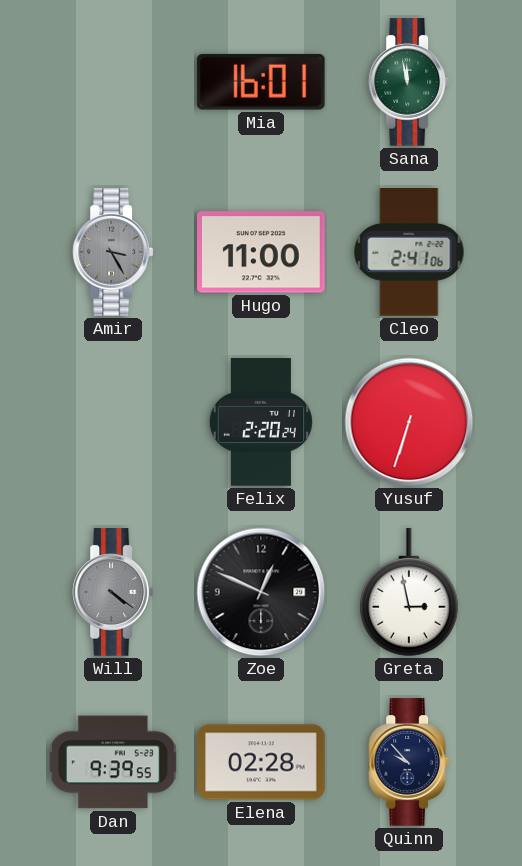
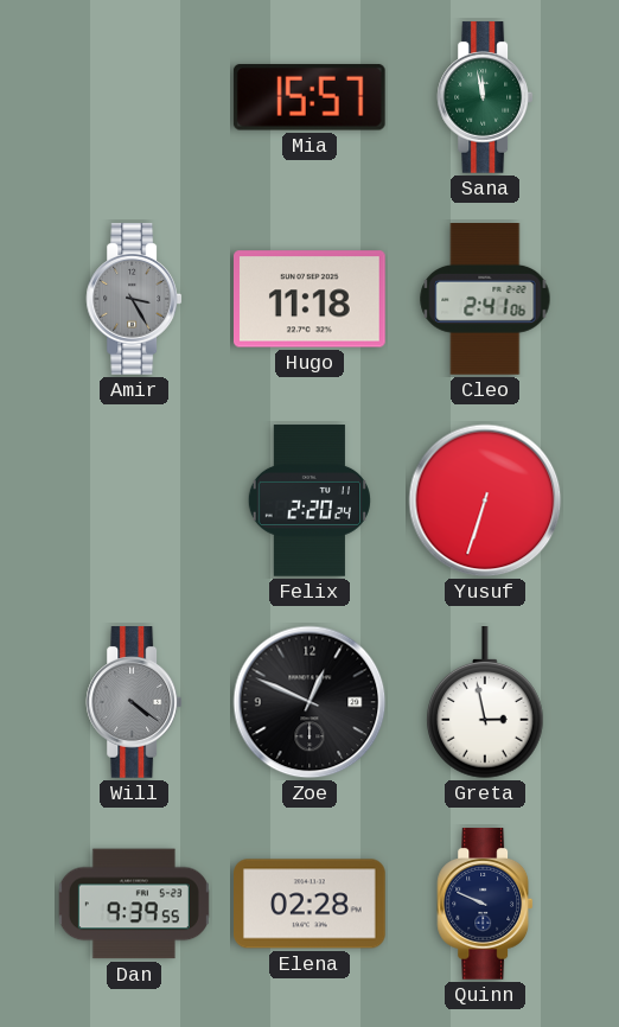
Mia: 16:01 -> 15:57
Hugo: 11:00 -> 11:18
Quinn: 9:53 -> 9:49
